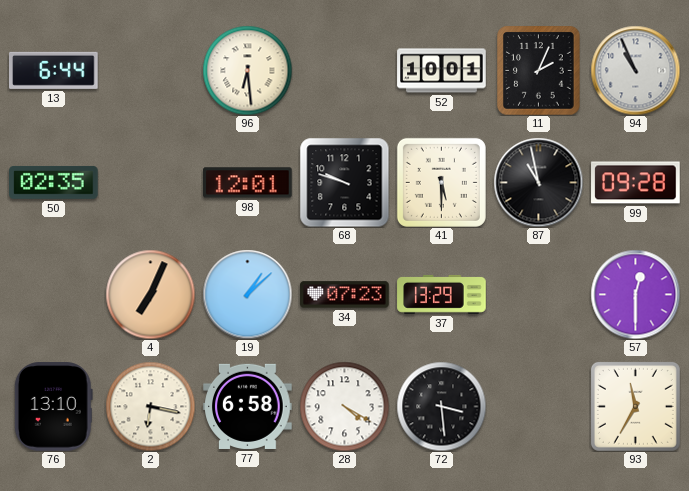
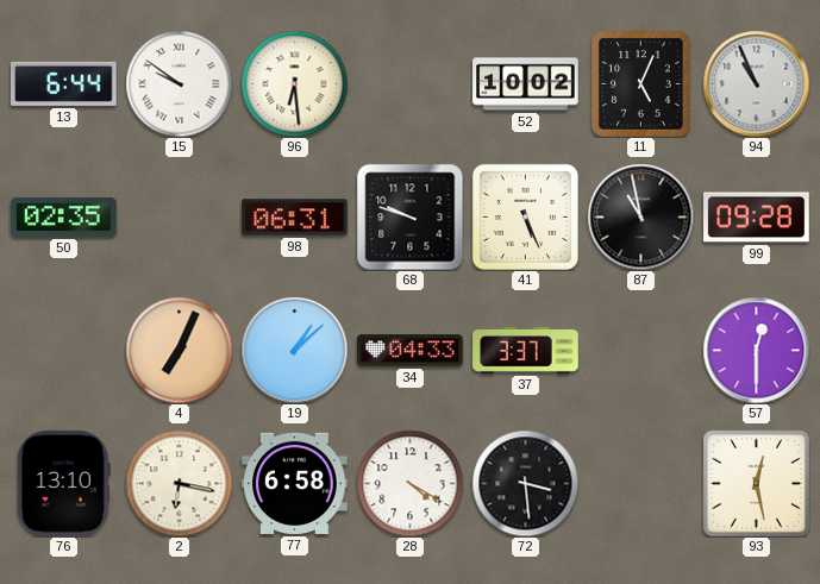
15: none -> 9:51
52: 10:01 -> 10:02
11: 2:04 -> 5:04
98: 12:01 -> 06:31
41: 5:30 -> 5:26
34: 07:23 -> 04:33
37: 13:29 -> 3:37
93: 11:35 -> 12:28
